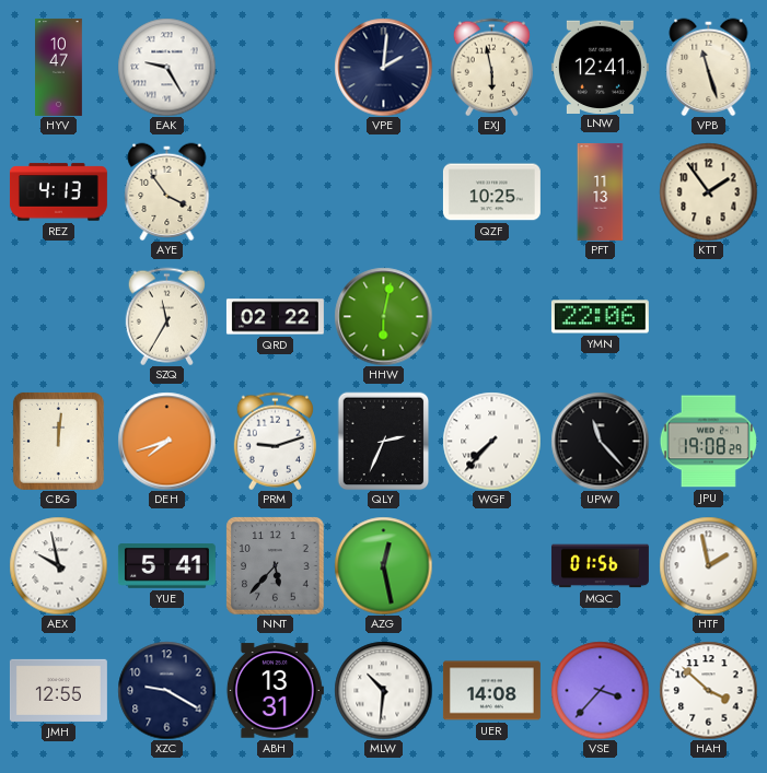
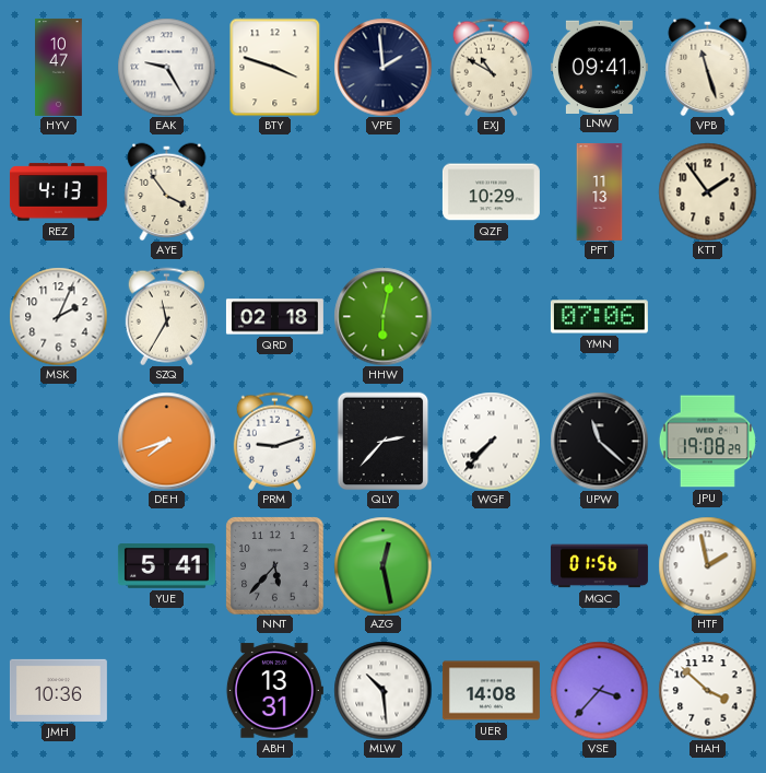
BTY: none -> 3:48
VPE: 2:01 -> 1:59
EXJ: 5:58 -> 10:50
LNW: 12:41 -> 09:41
QZF: 10:25 -> 10:29
MSK: none -> 2:04
QRD: 02:22 -> 02:18
YMN: 22:06 -> 07:06
CBG: 12:01 -> none
QLY: 2:34 -> 2:37
UPW: 11:23 -> 11:22
AEX: 9:58 -> none
JMH: 12:55 -> 10:36
XZC: 9:20 -> none
MLW: 10:31 -> 10:29
